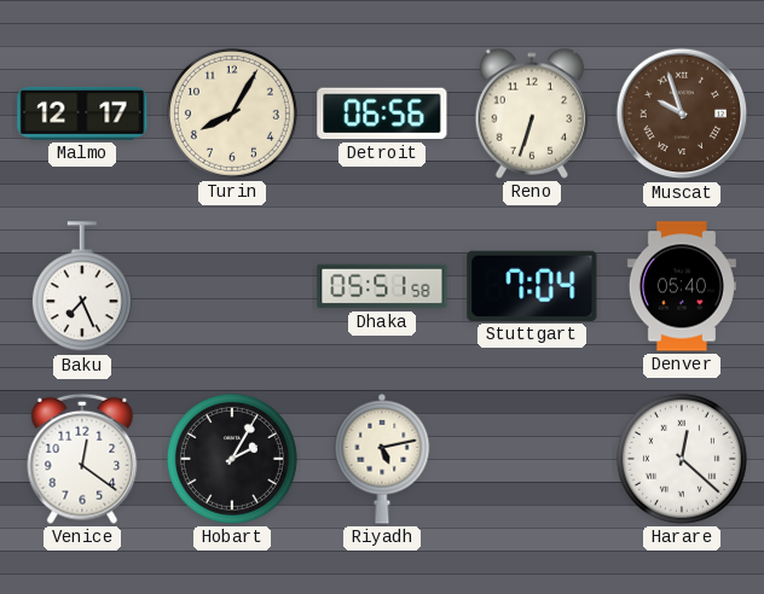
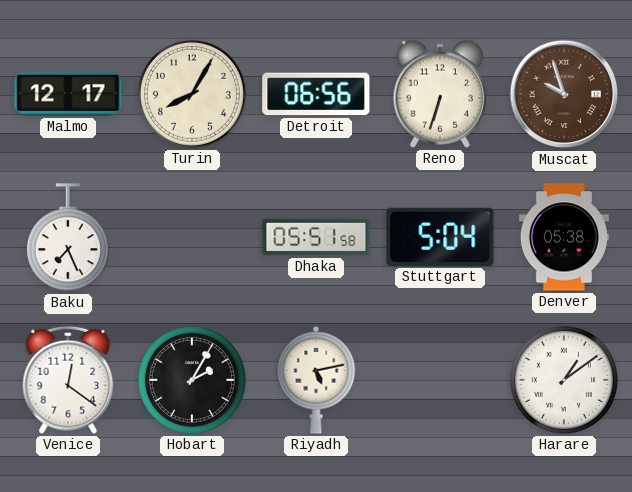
Stuttgart: 7:04 -> 5:04
Denver: 05:40 -> 05:38
Harare: 12:22 -> 1:09
